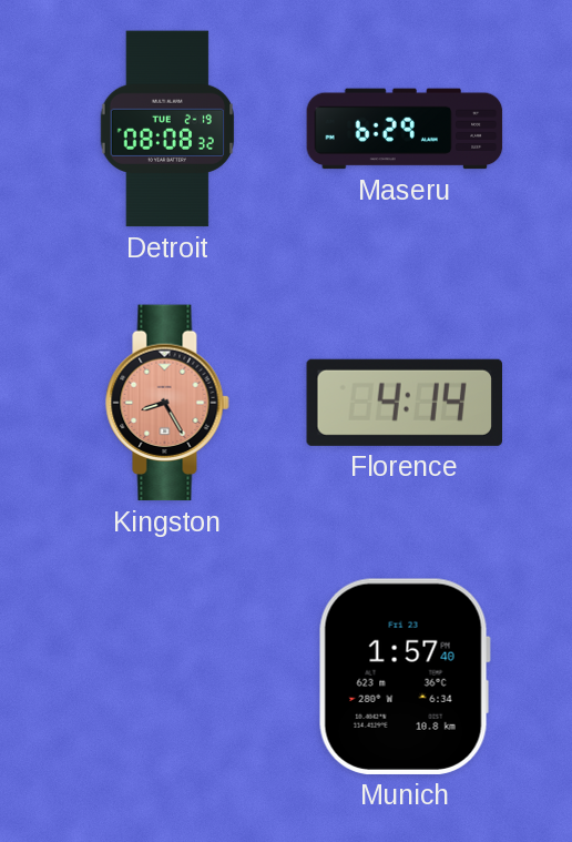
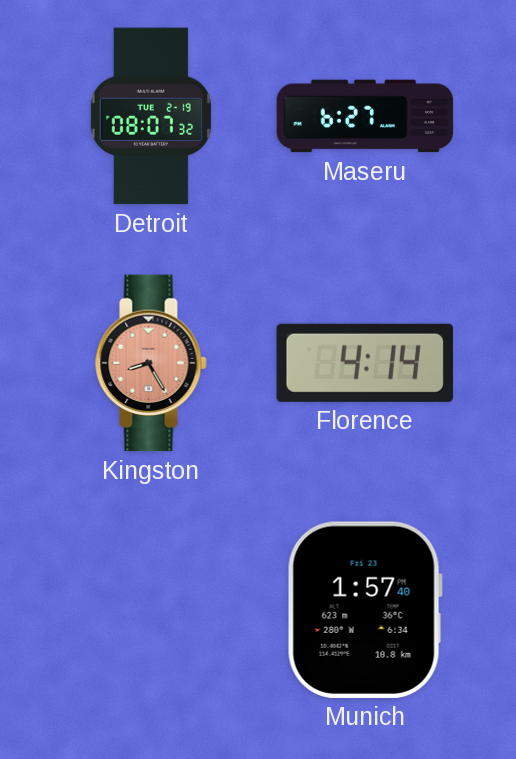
Detroit: 08:08 -> 08:07
Maseru: 6:29 -> 6:27
